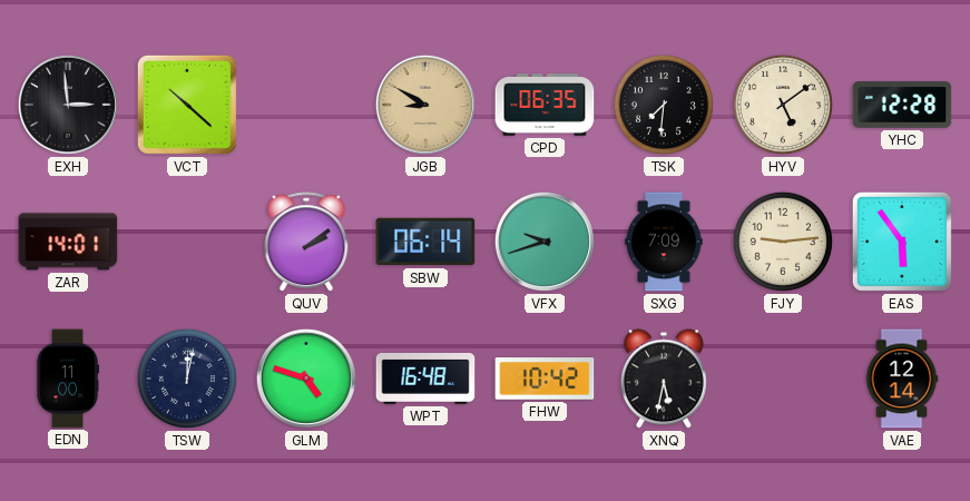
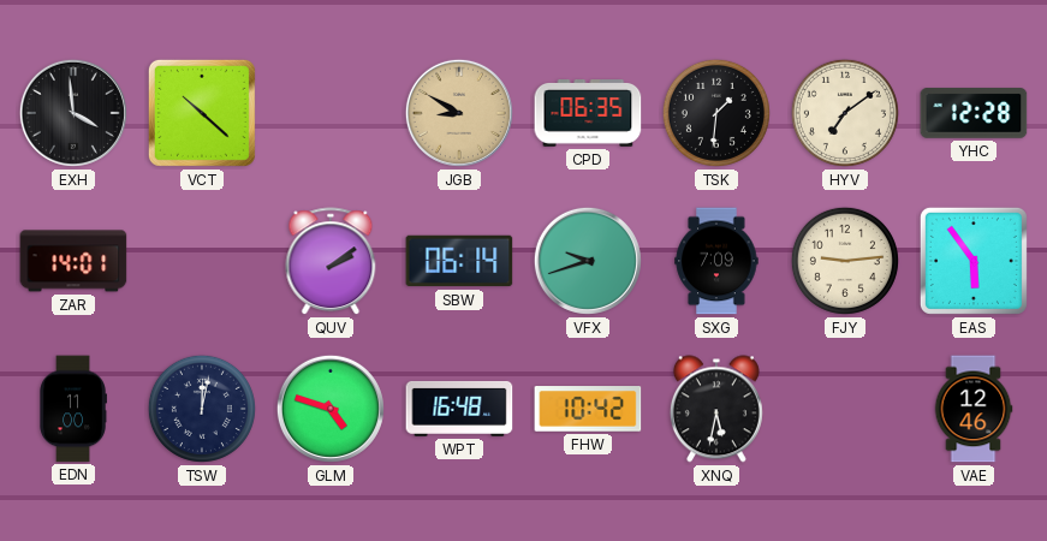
EXH: 2:59 -> 3:59
TSK: 7:31 -> 1:31
HYV: 5:09 -> 7:09
VAE: 12:14 -> 12:46
